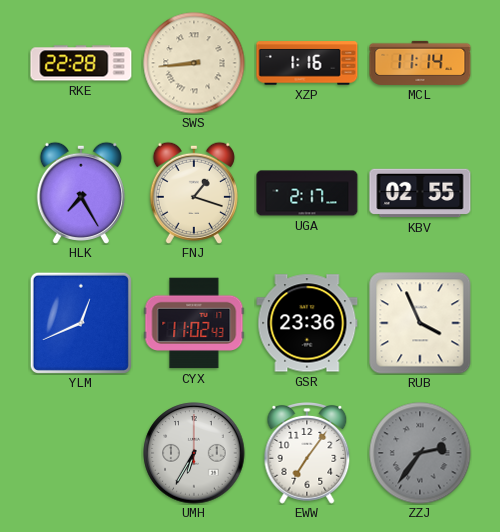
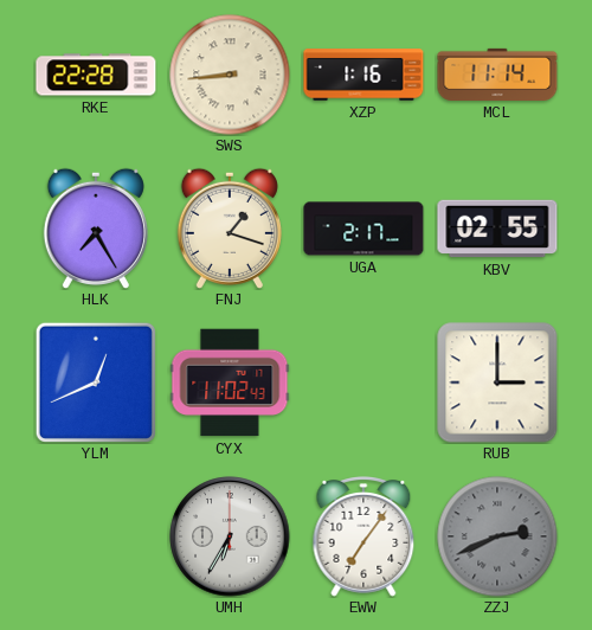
GSR: 23:36 -> none
RUB: 3:56 -> 3:00
ZZJ: 2:36 -> 2:41
